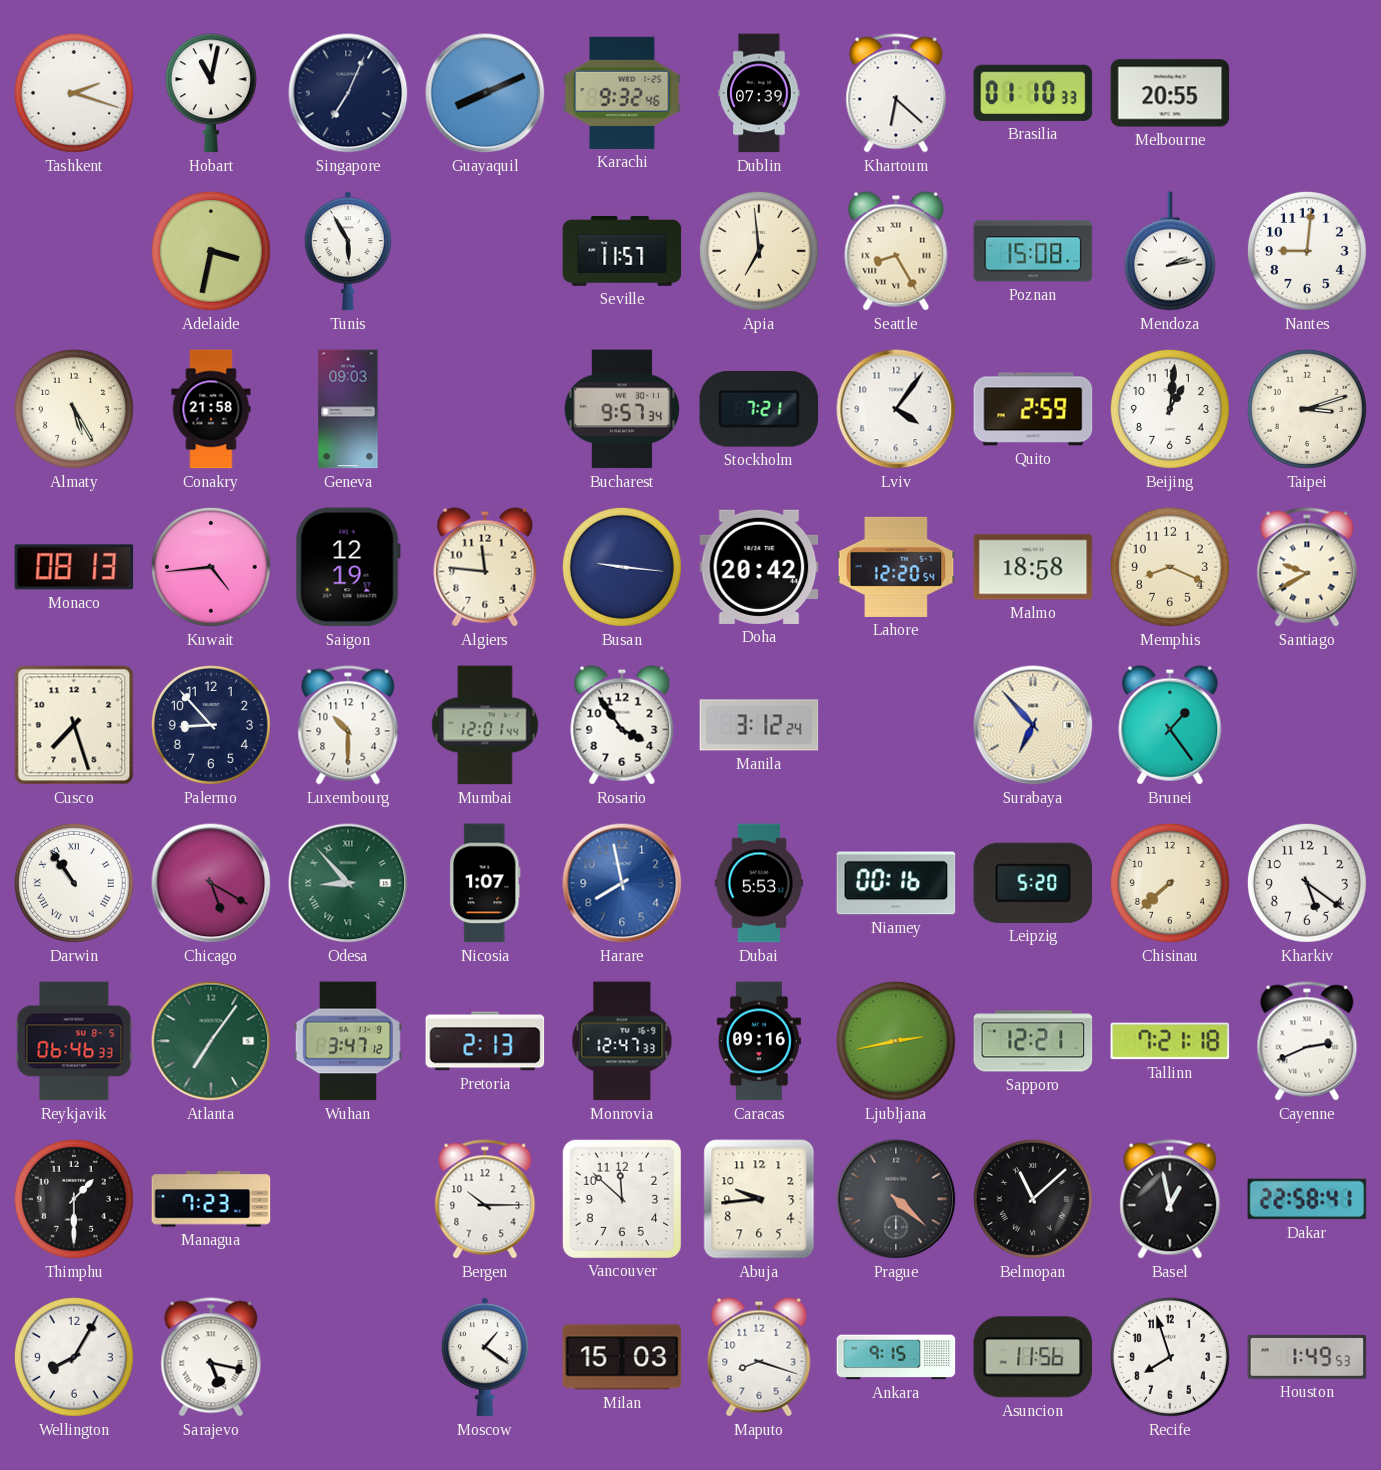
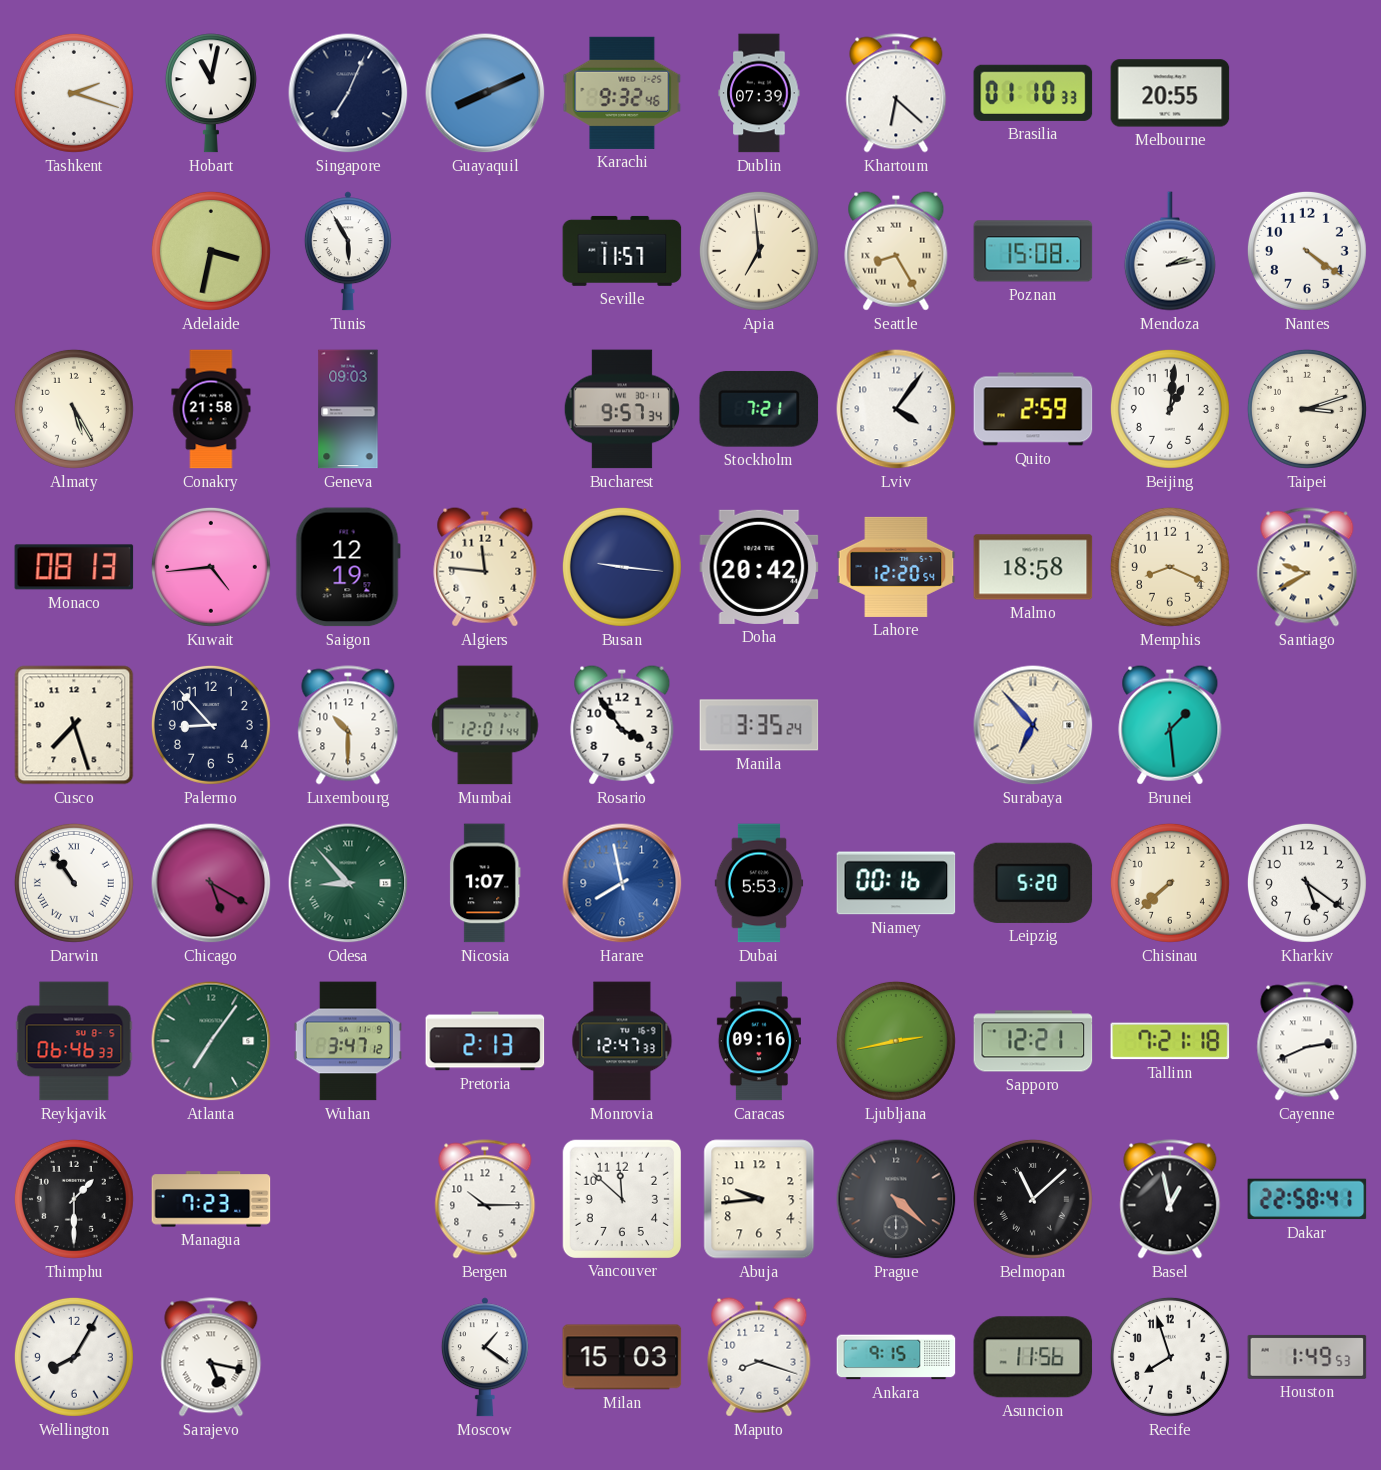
Nantes: 9:01 -> 4:21
Manila: 3:12 -> 3:35
Brunei: 1:24 -> 1:29
